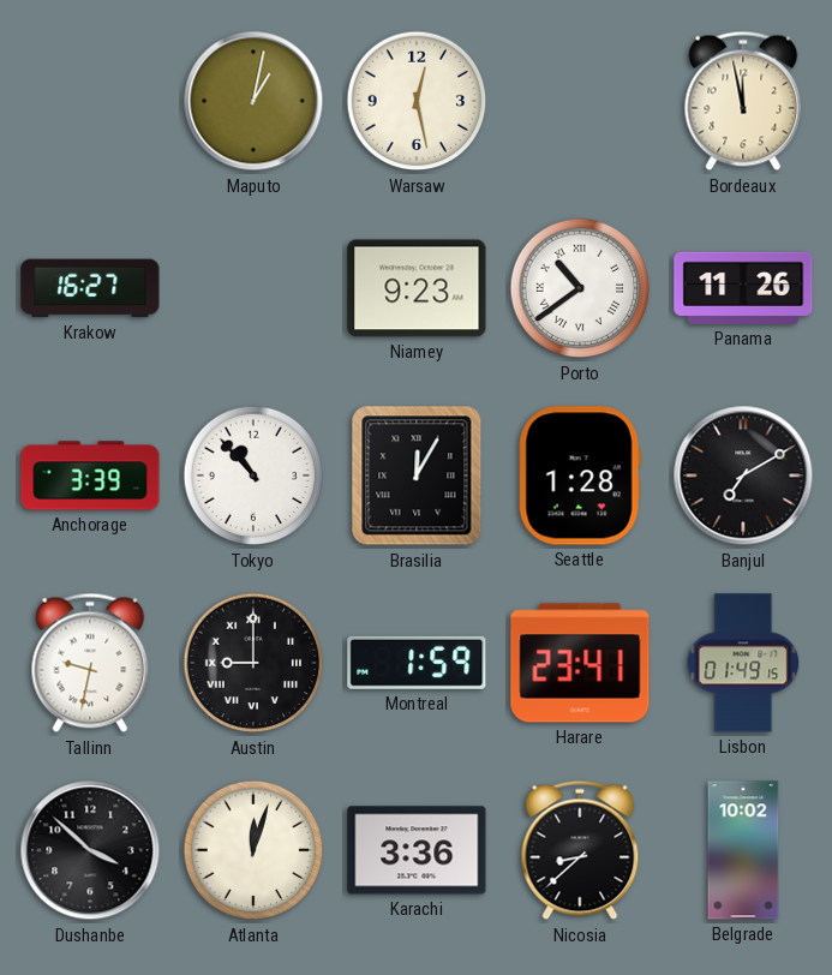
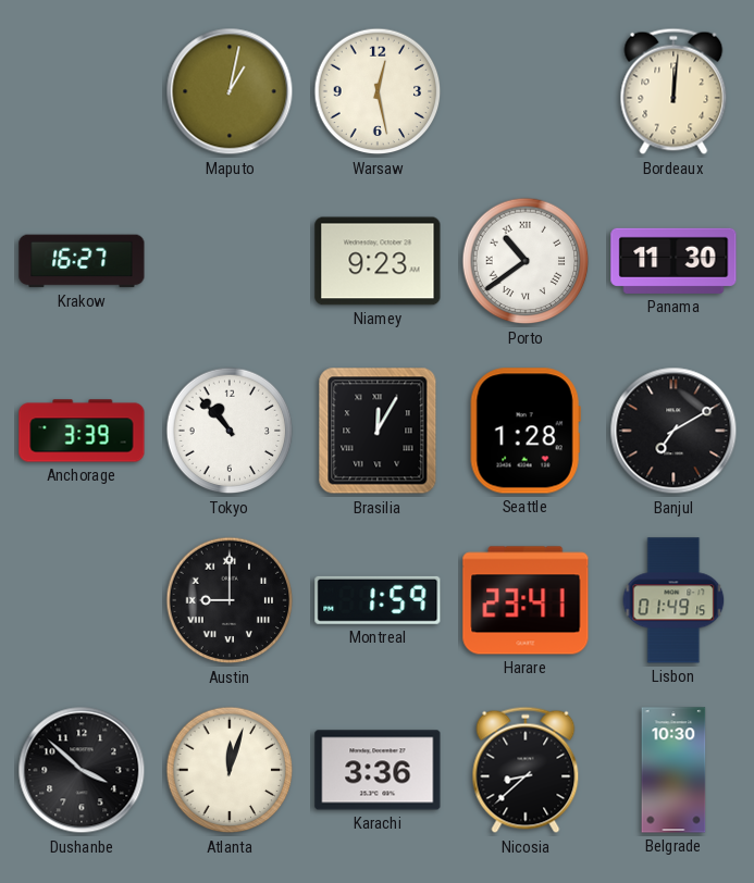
Bordeaux: 11:58 -> 12:01
Panama: 11:26 -> 11:30
Tallinn: 9:32 -> none
Belgrade: 10:02 -> 10:30
